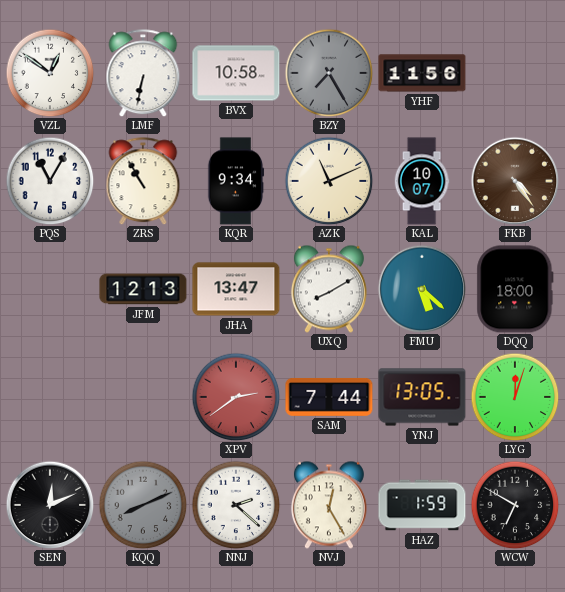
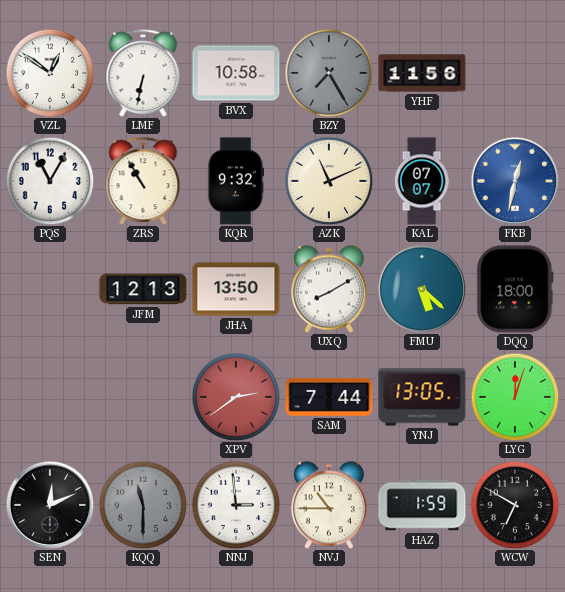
KQR: 9:34 -> 9:32
KAL: 10:07 -> 07:07
FKB: 4:24 -> 12:32
FKB dial: brown -> blue
JHA: 13:47 -> 13:50
KQQ: 8:11 -> 11:30
NNJ: 2:22 -> 2:59
NVJ: 12:25 -> 10:45
